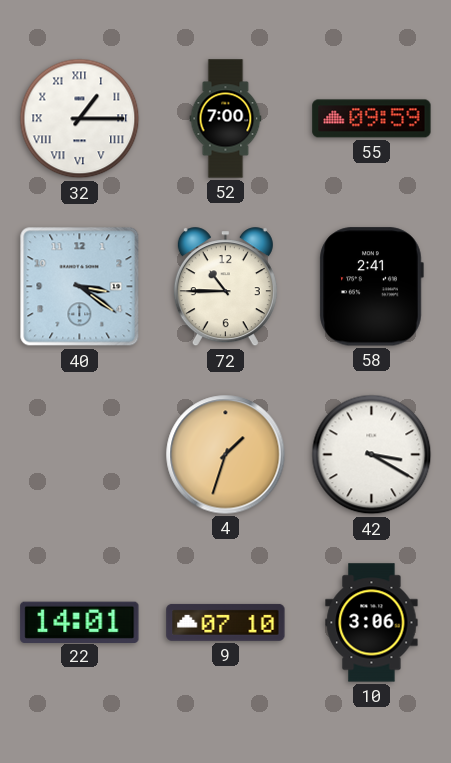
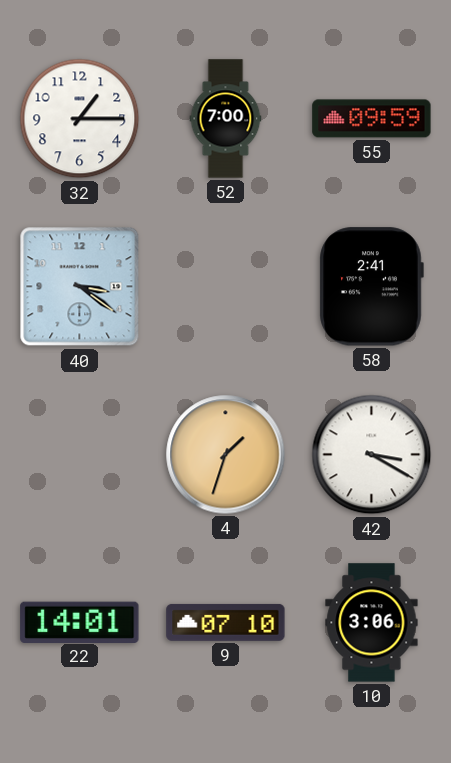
32 numerals: Roman -> Arabic
72: 10:45 -> none
